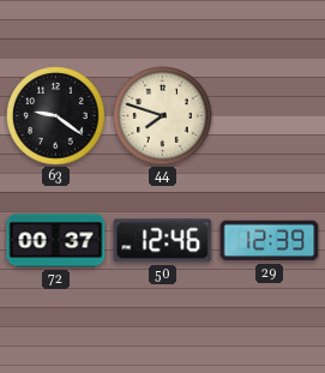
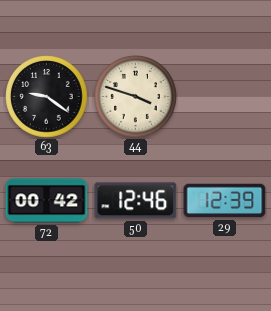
44: 7:48 -> 3:48
72: 00:37 -> 00:42
